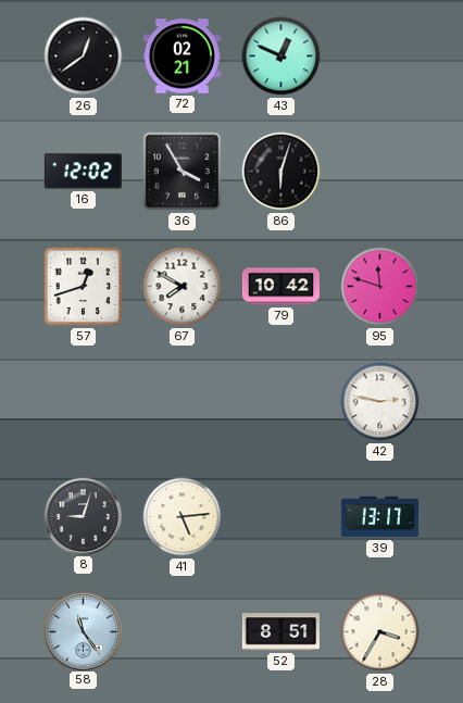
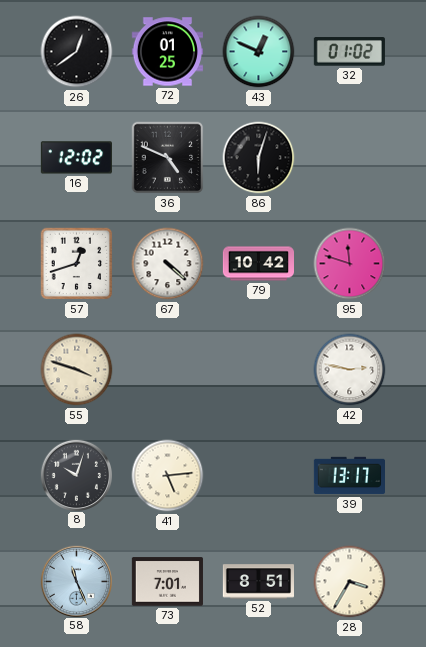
72: 02:21 -> 01:25
32: none -> 01:02
36: 3:55 -> 4:49
67: 7:50 -> 4:22
55: none -> 3:48
8: 9:03 -> 10:03
58: 11:24 -> 11:26
73: none -> 7:01
